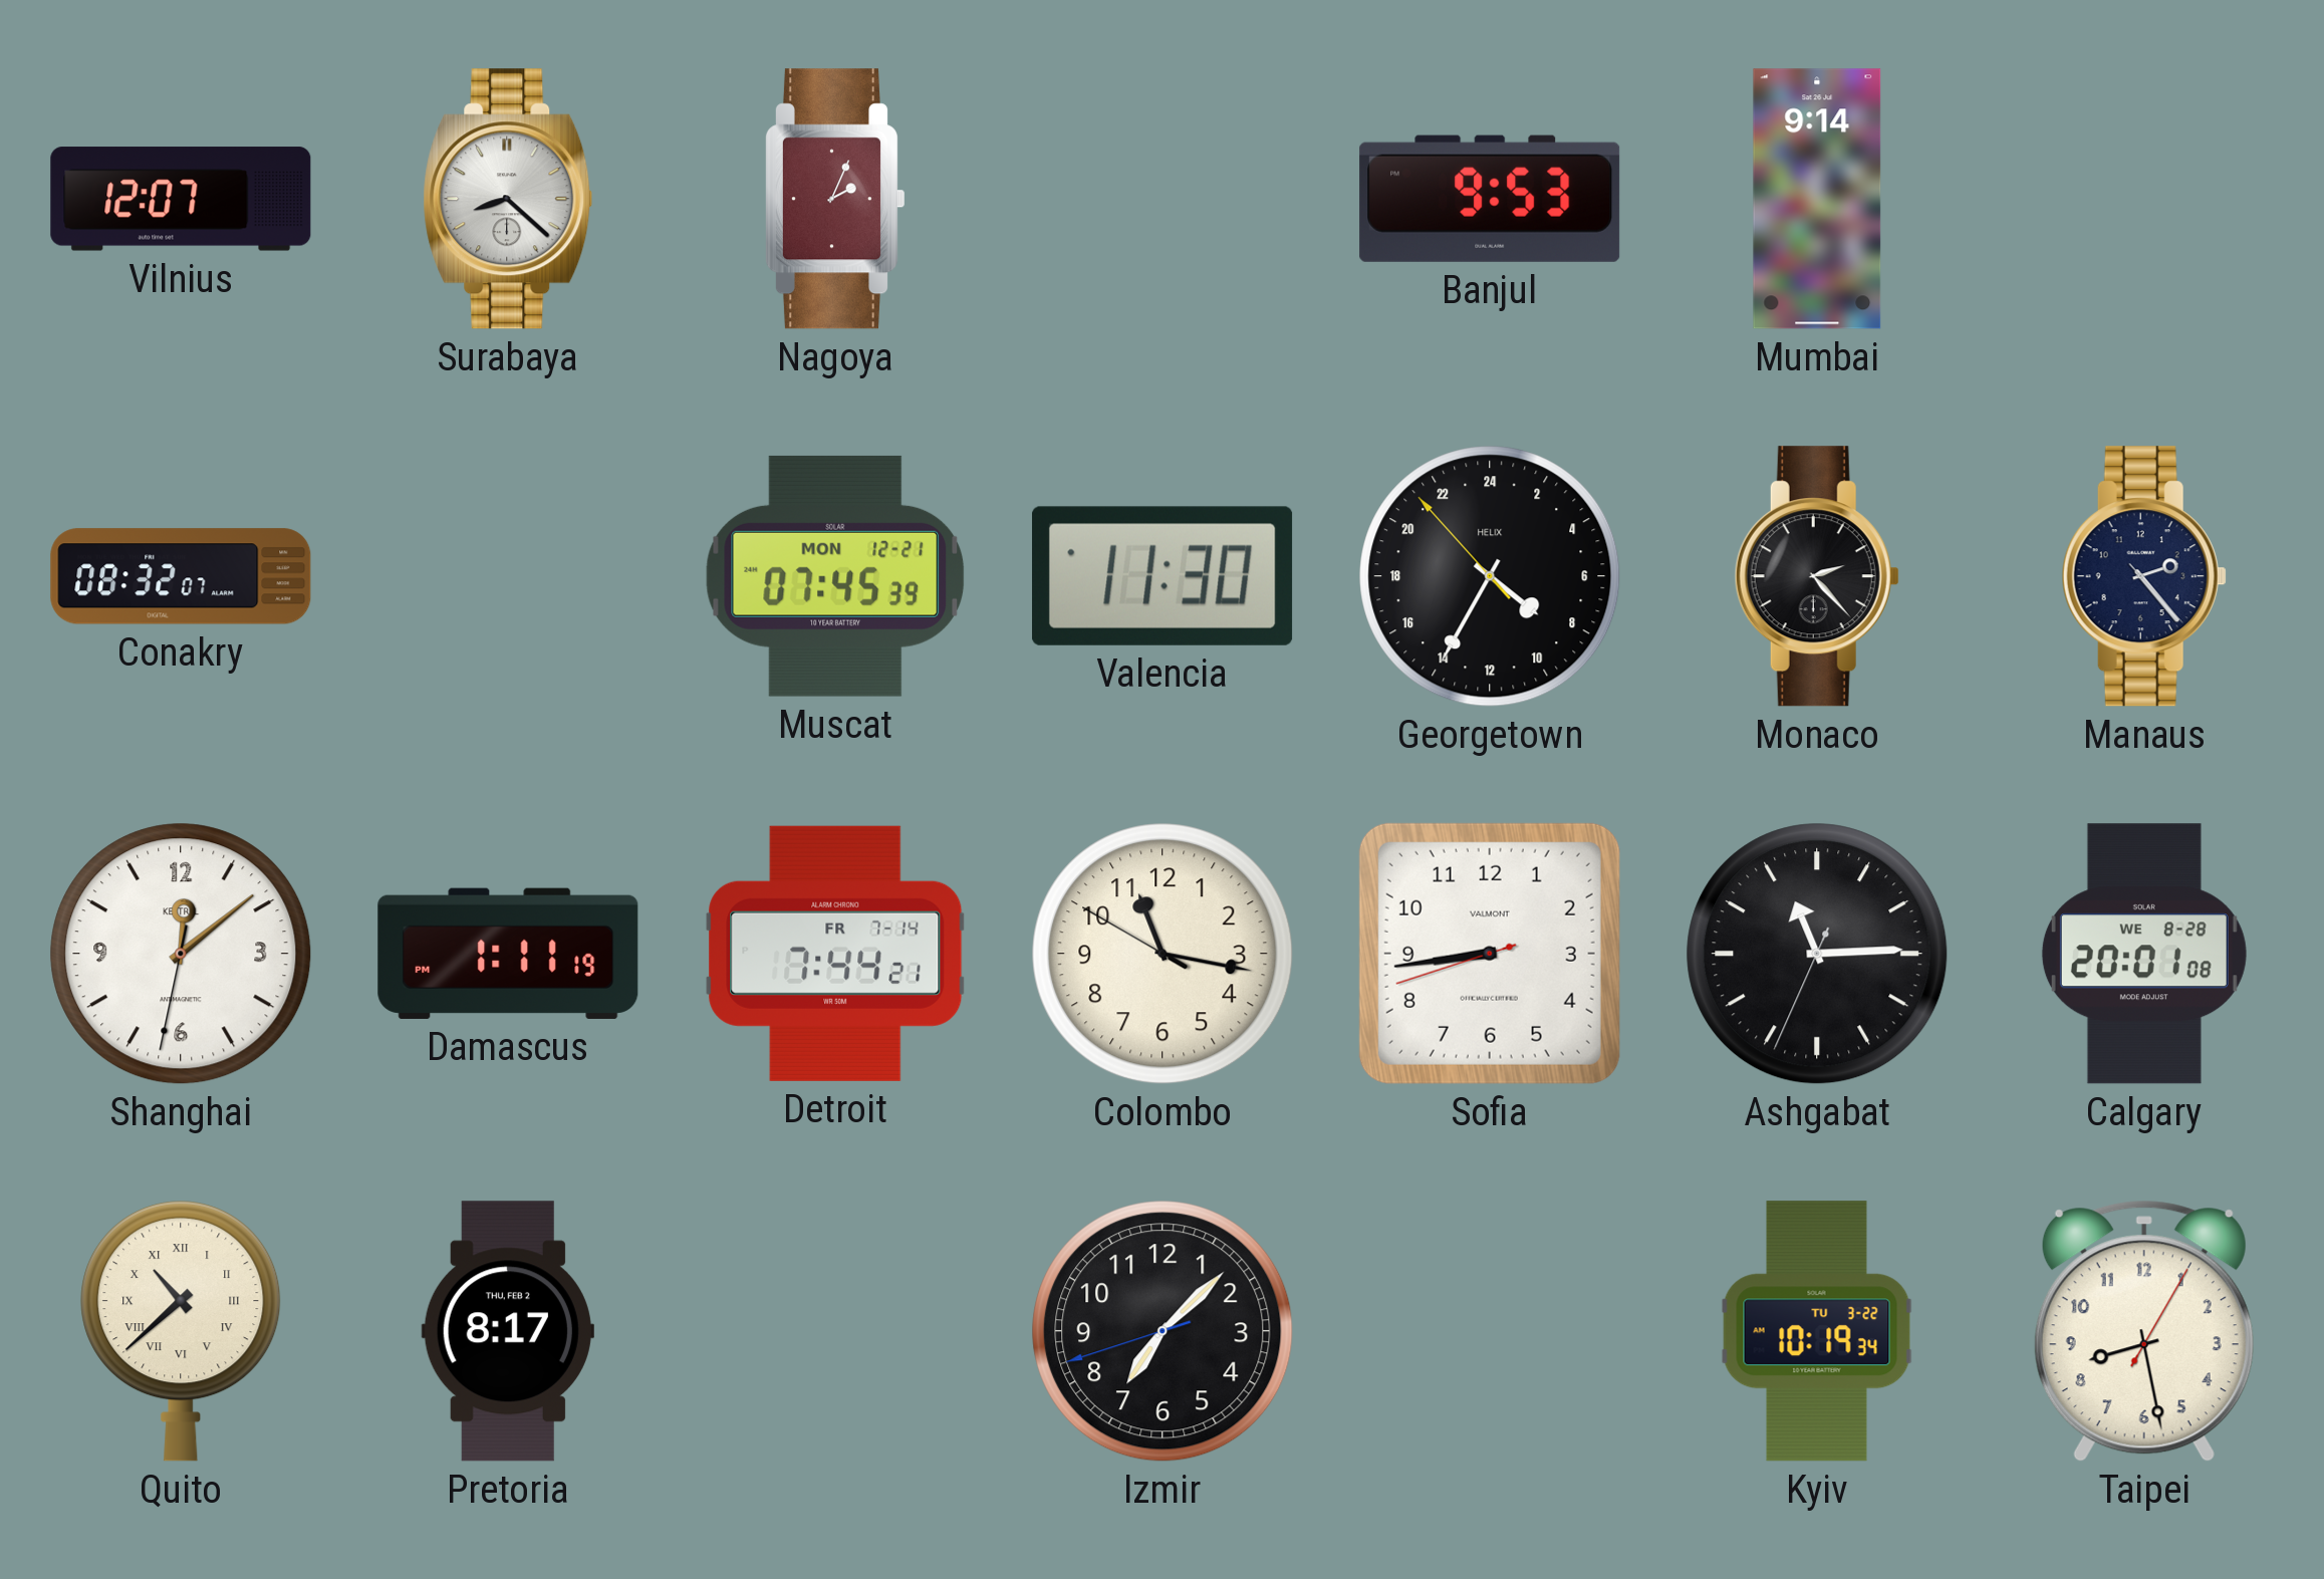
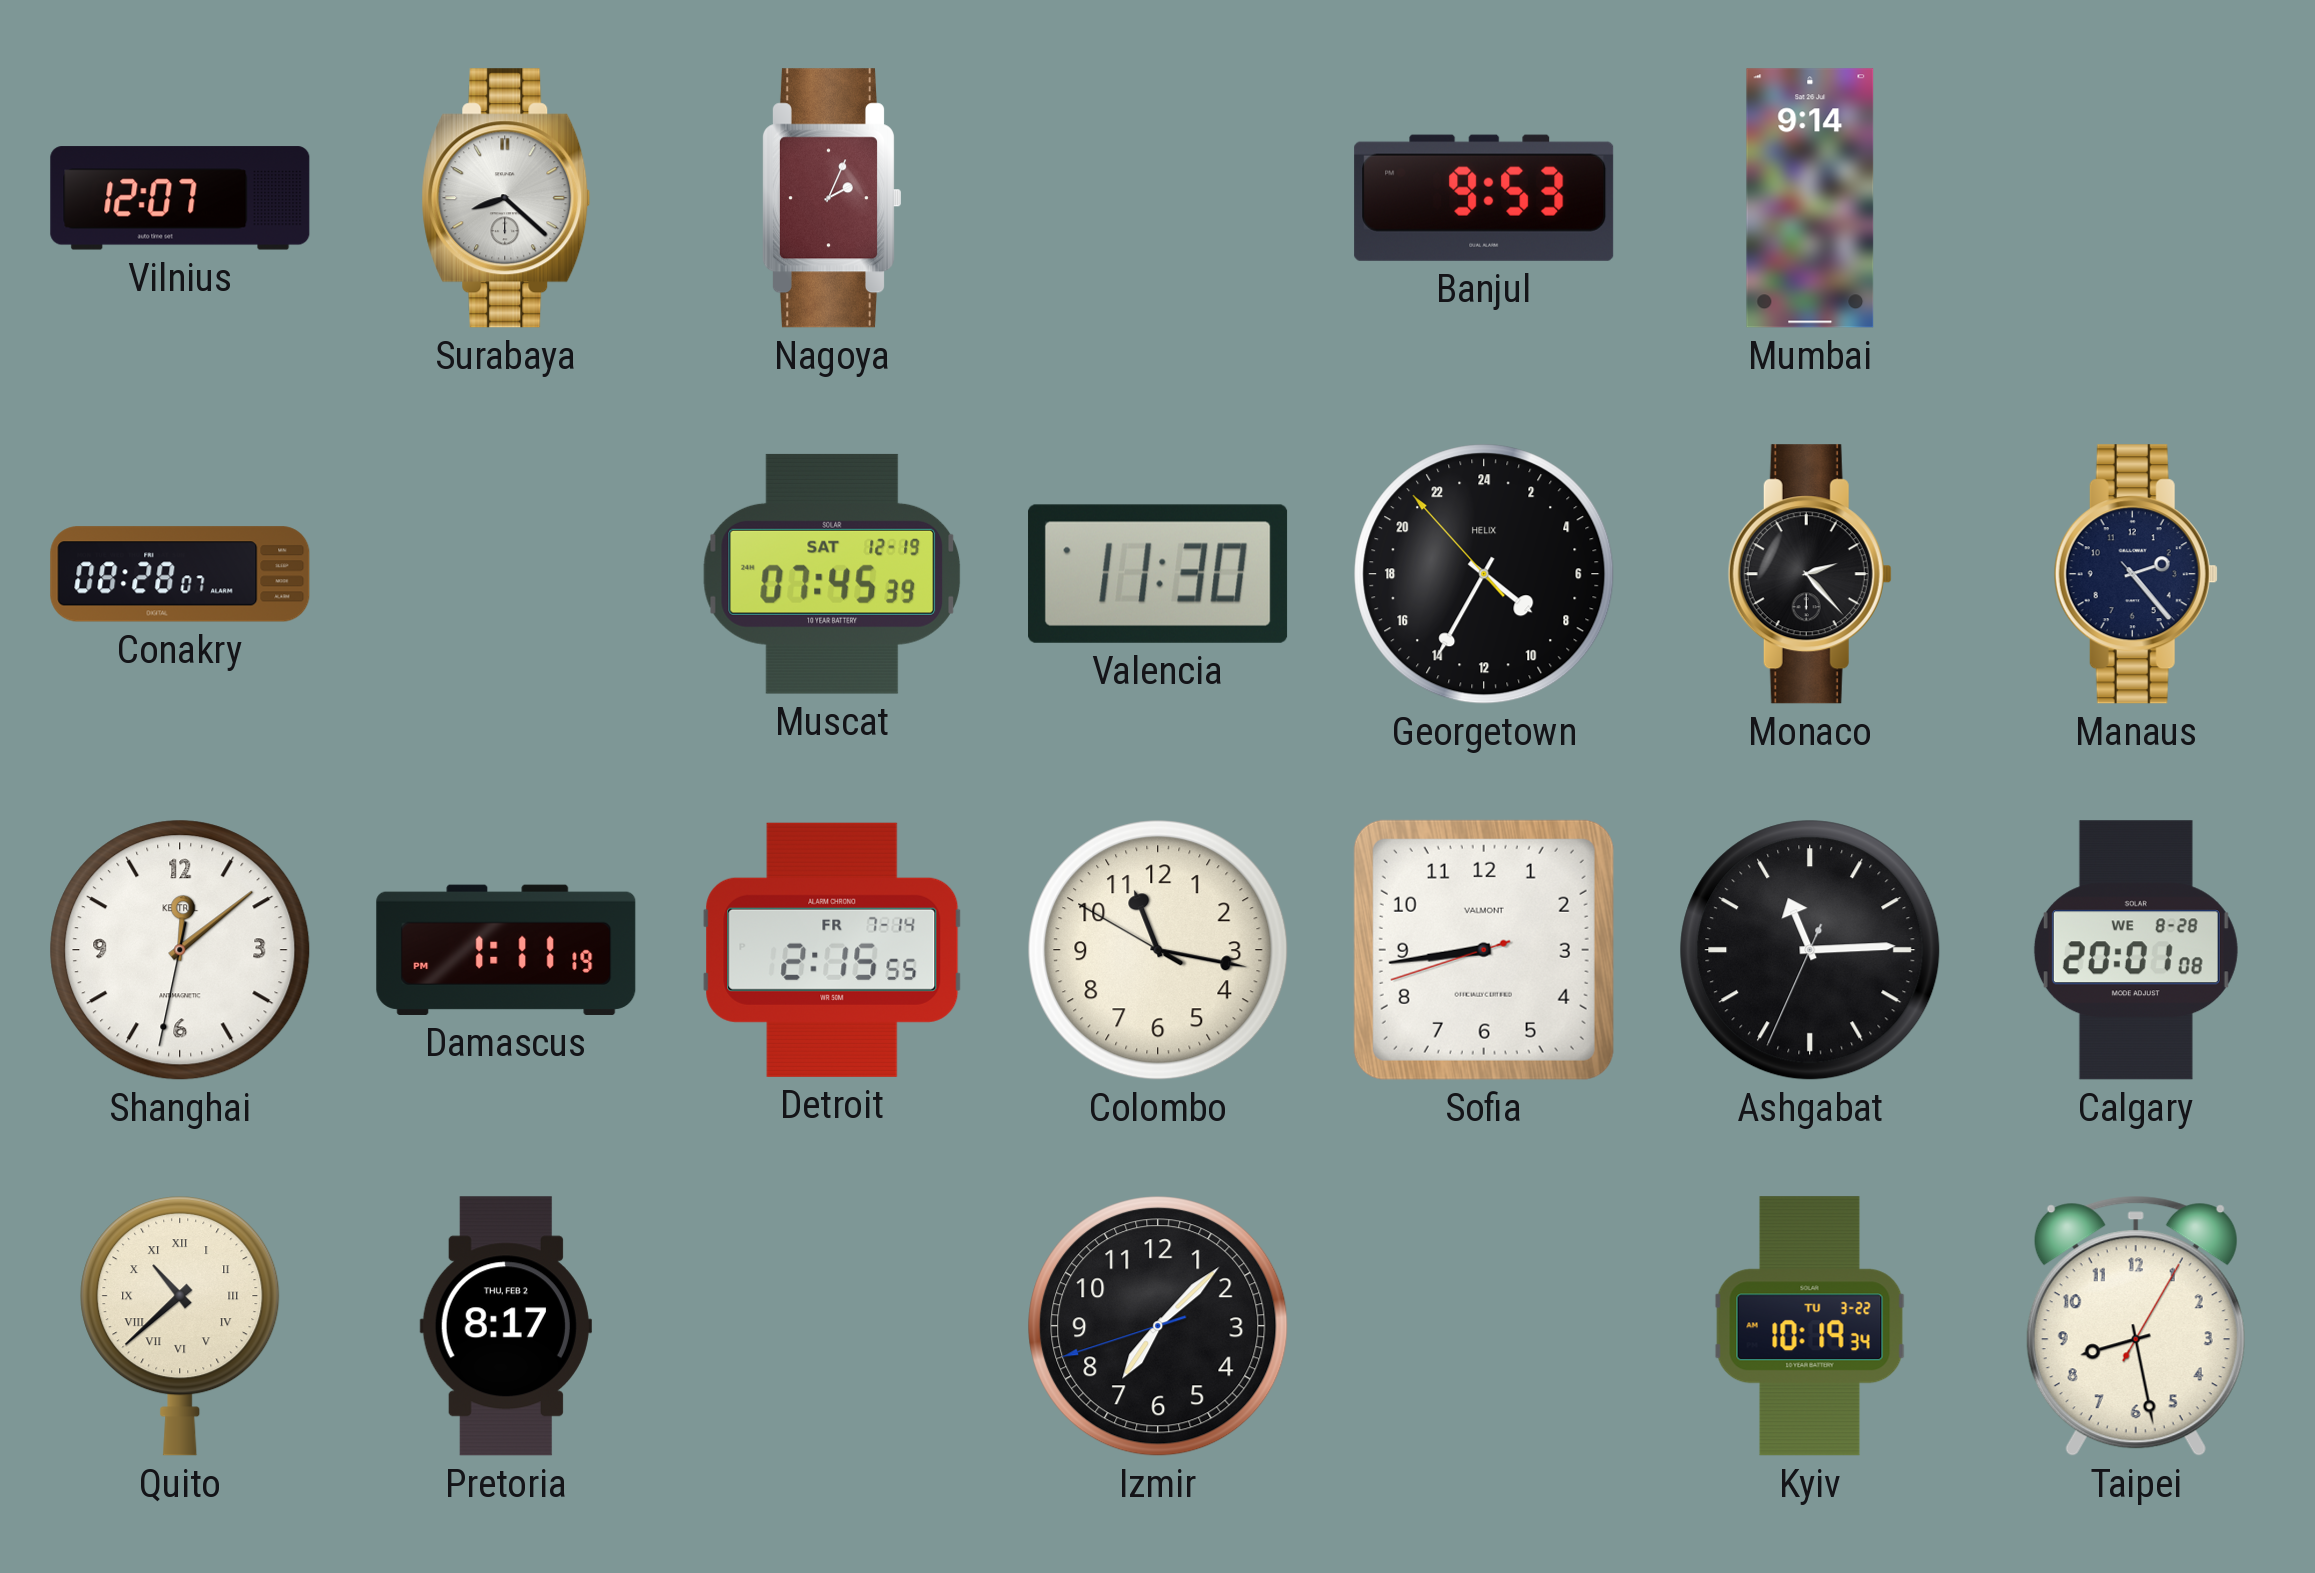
Conakry: 08:32 -> 08:28
Muscat date: MON 12-21 -> SAT 12-19
Detroit: 7:44 -> 2:15
